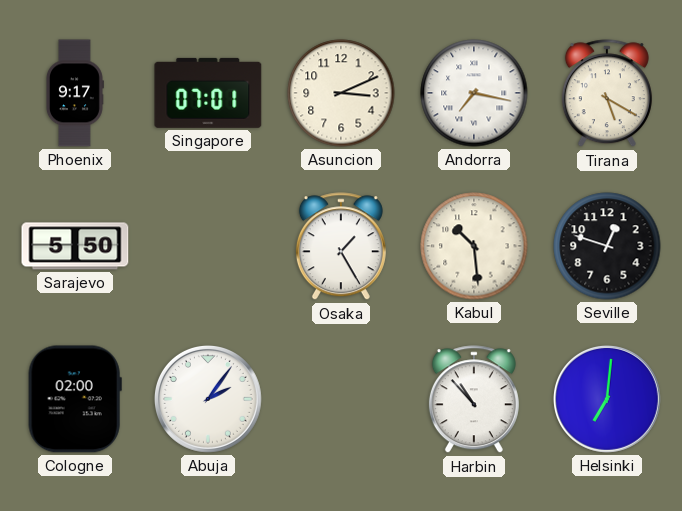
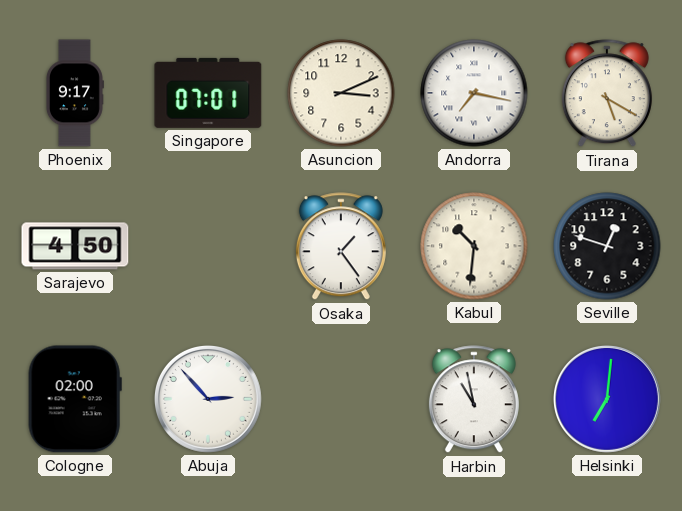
Sarajevo: 5:50 -> 4:50
Osaka: 1:25 -> 1:24
Kabul: 10:29 -> 10:31
Abuja: 2:06 -> 2:53
Harbin: 10:53 -> 10:58
